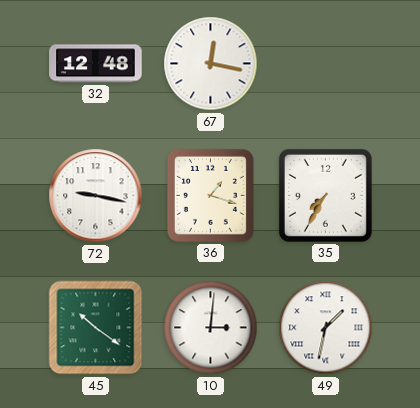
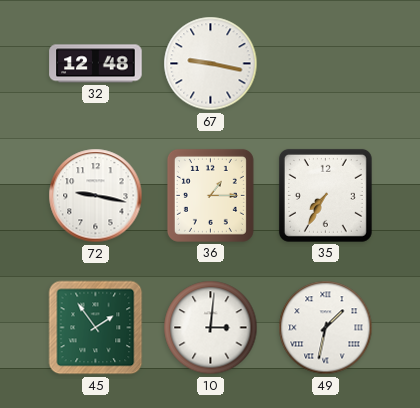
67: 12:17 -> 9:17
36: 1:18 -> 1:15
45: 10:21 -> 1:54
